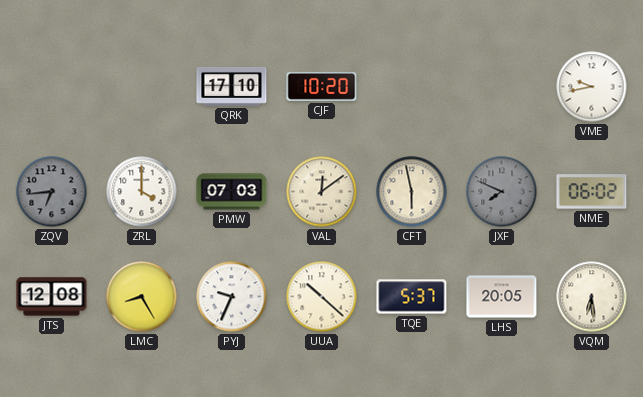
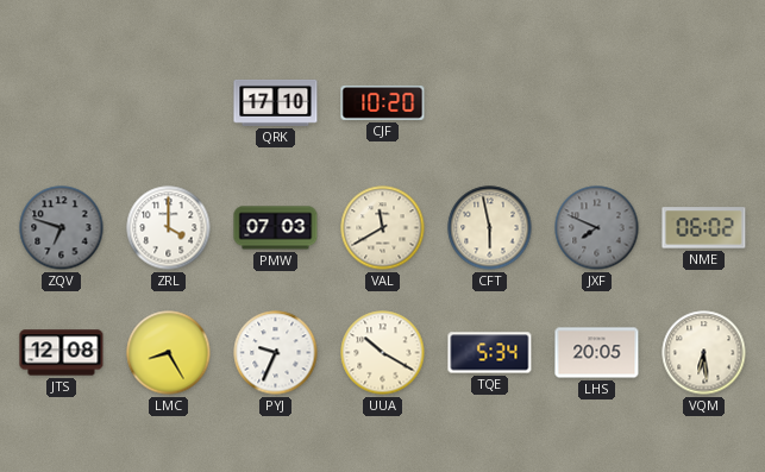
VME: 9:43 -> none
ZQV: 6:44 -> 6:48
VAL: 12:09 -> 11:40
UUA: 10:22 -> 10:20
TQE: 5:37 -> 5:34
